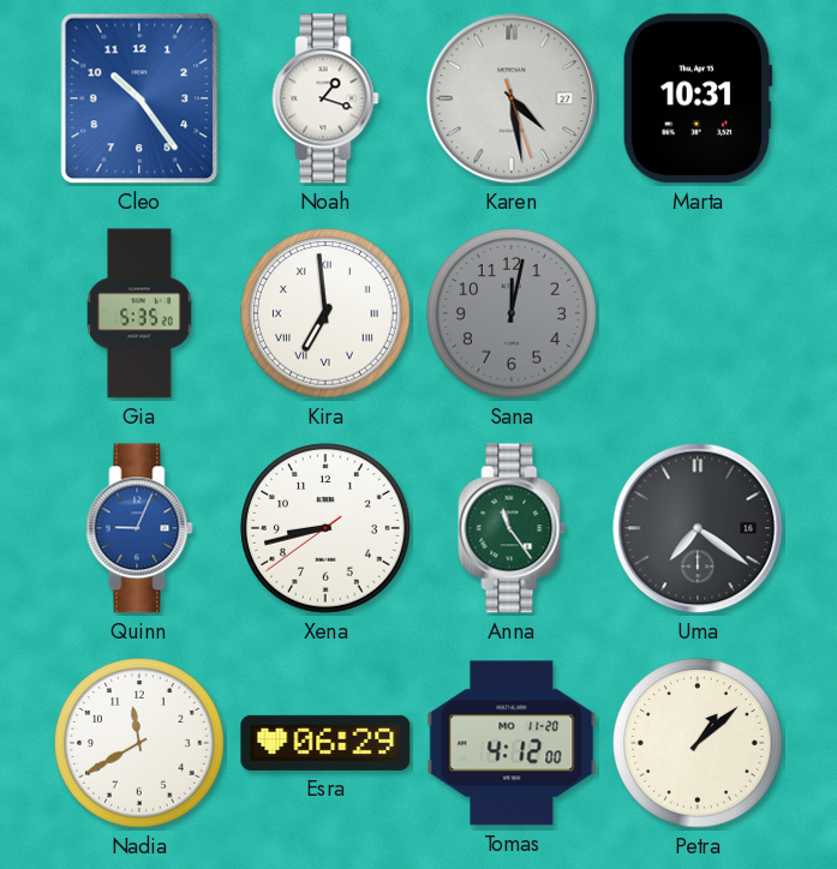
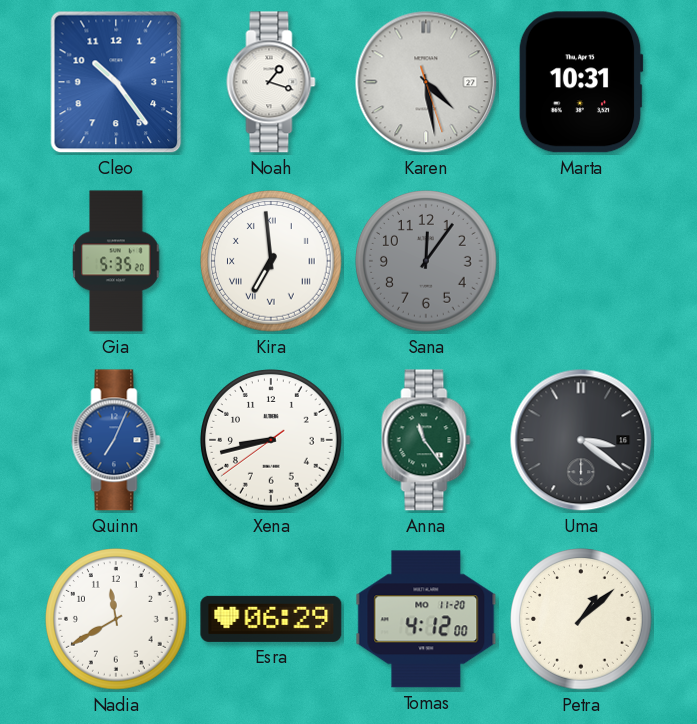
Sana: 12:02 -> 12:06
Quinn: 9:04 -> 7:04
Uma: 7:21 -> 3:21
